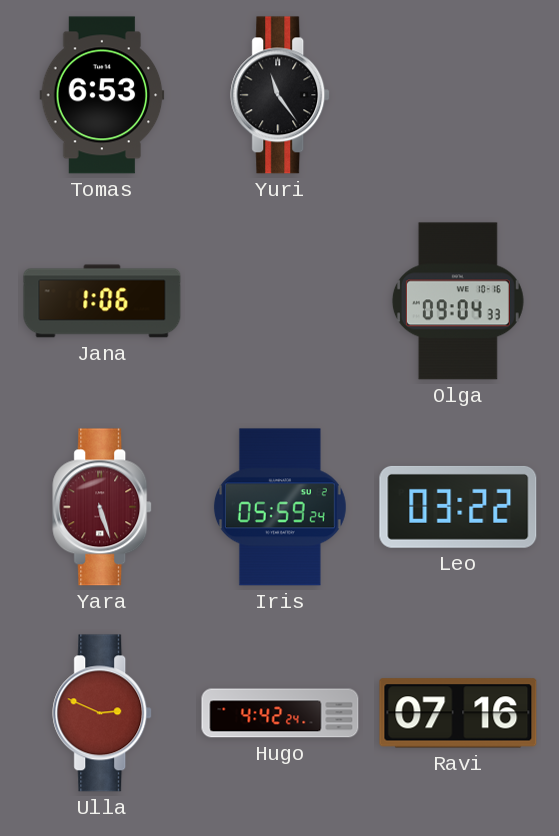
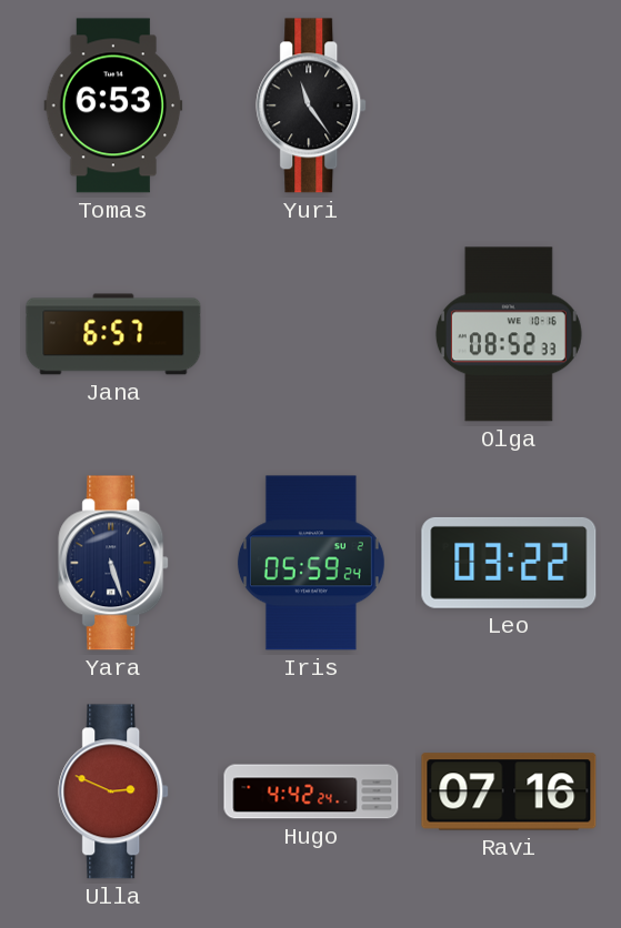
Jana: 1:06 -> 6:57
Olga: 09:04 -> 08:52
Yara dial: burgundy -> navy
